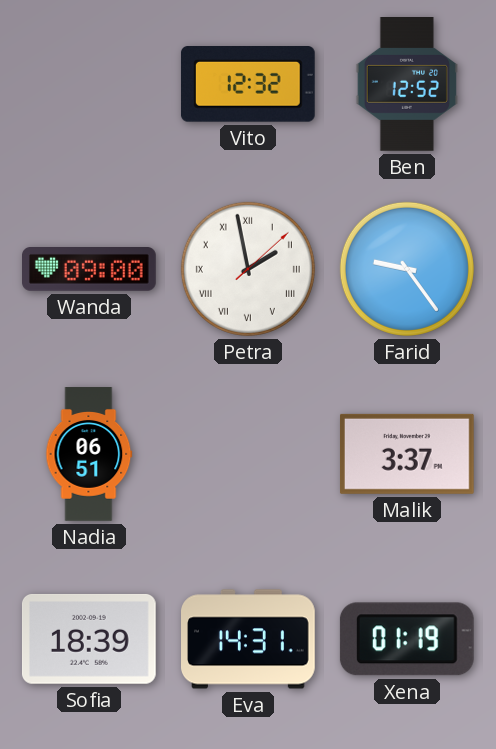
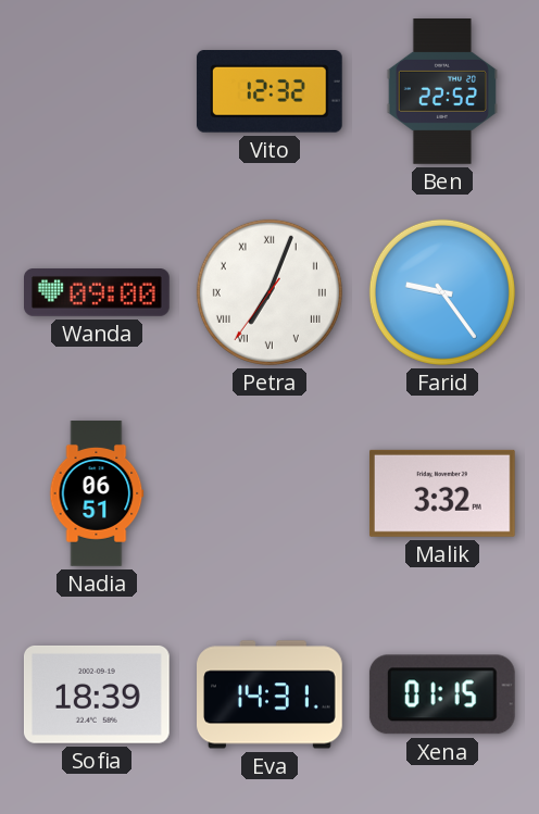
Ben: 12:52 -> 22:52
Petra: 1:58 -> 7:03
Malik: 3:37 -> 3:32
Xena: 01:19 -> 01:15
